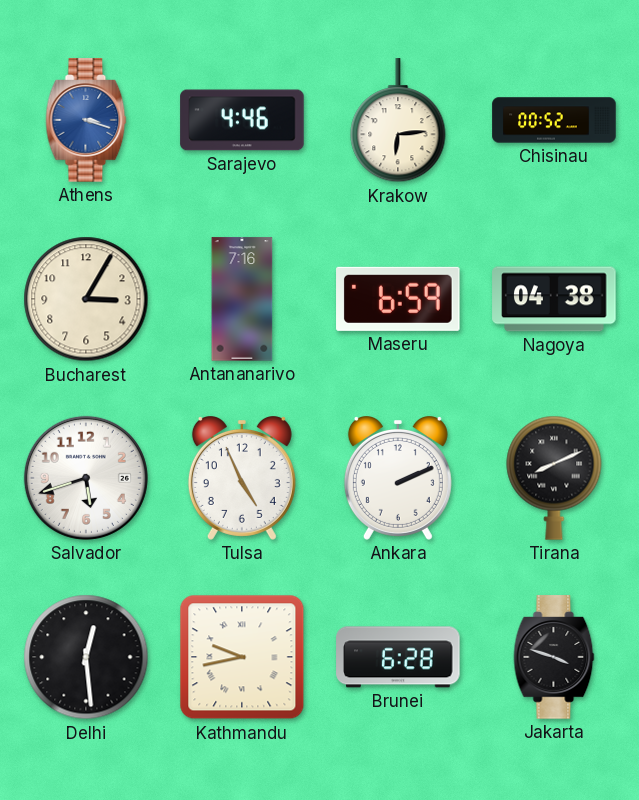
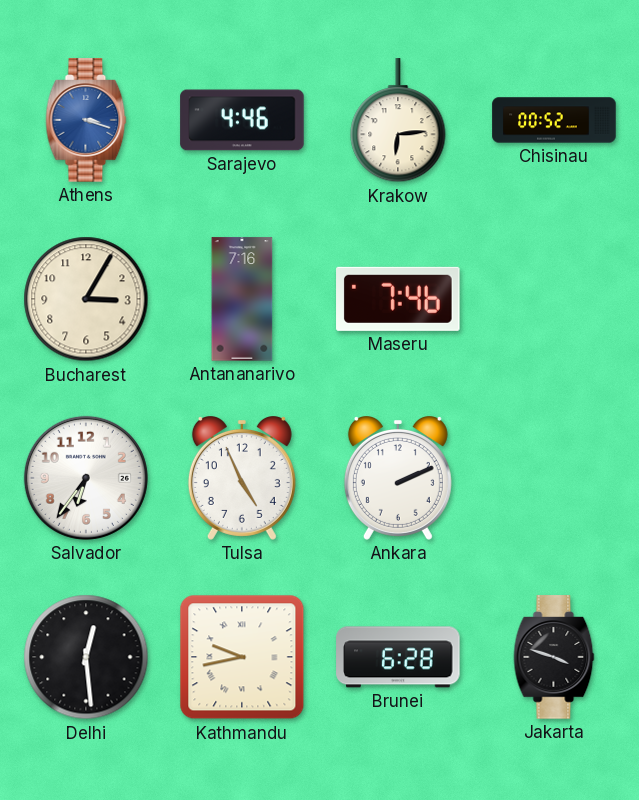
Maseru: 6:59 -> 7:46
Nagoya: 04:38 -> none
Salvador: 5:42 -> 6:36
Tirana: 8:11 -> none
